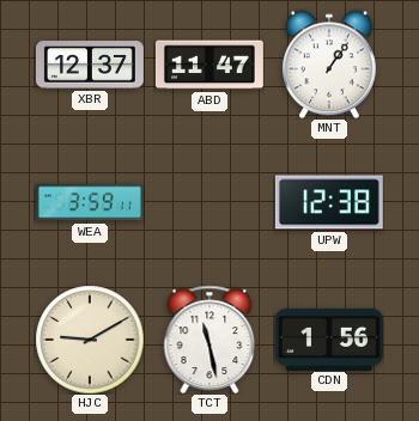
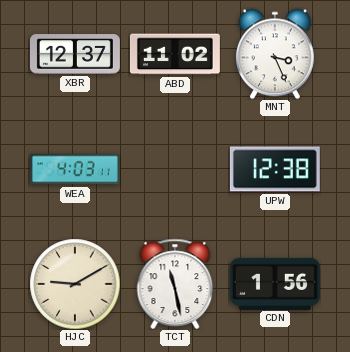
ABD: 11:47 -> 11:02
MNT: 1:06 -> 3:26
WEA: 3:59 -> 4:03
